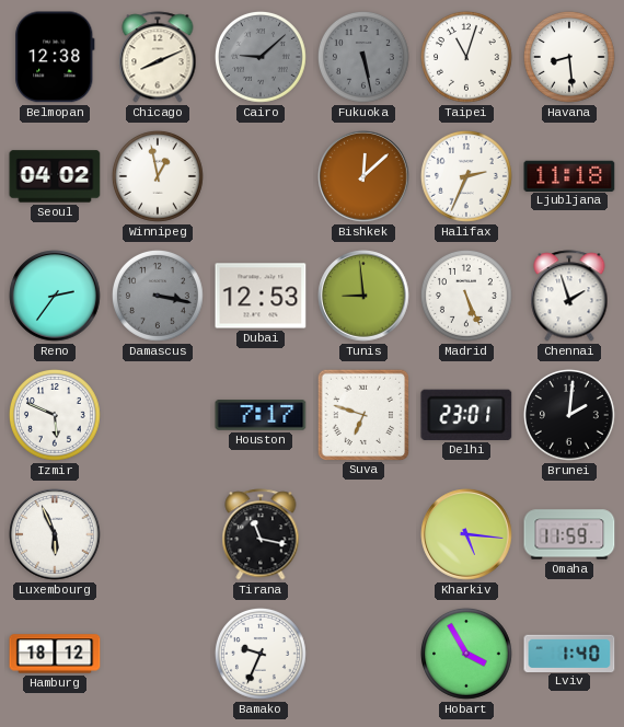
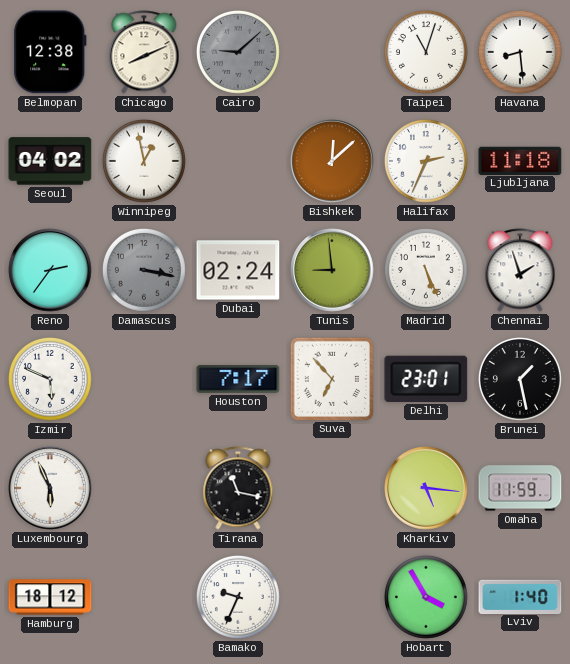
Fukuoka: 5:28 -> none
Dubai: 12:53 -> 02:24
Suva: 6:48 -> 6:53
Brunei: 2:01 -> 1:28
